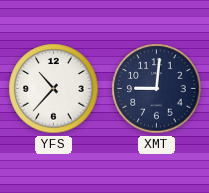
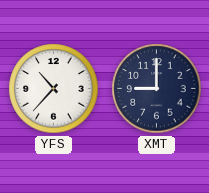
XMT: 9:01 -> 9:00
